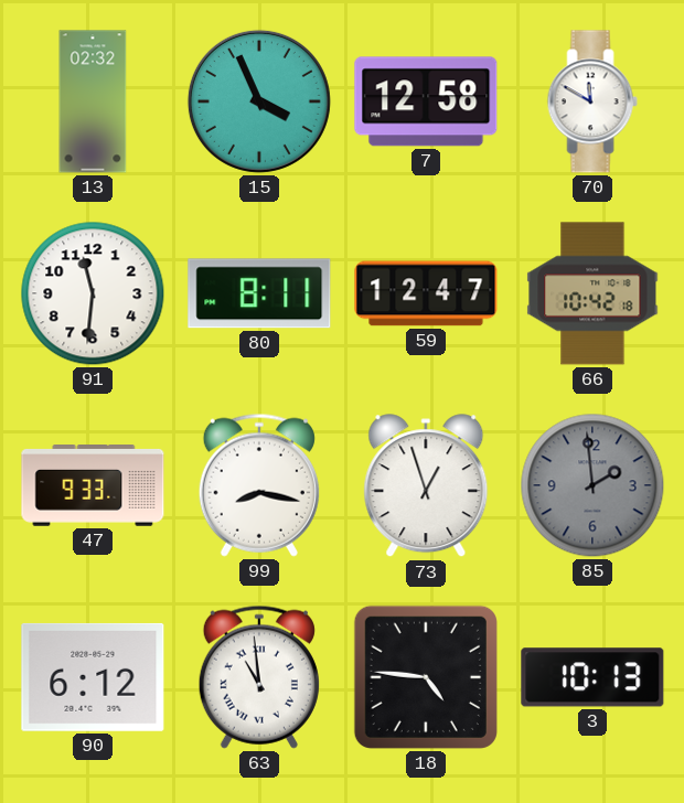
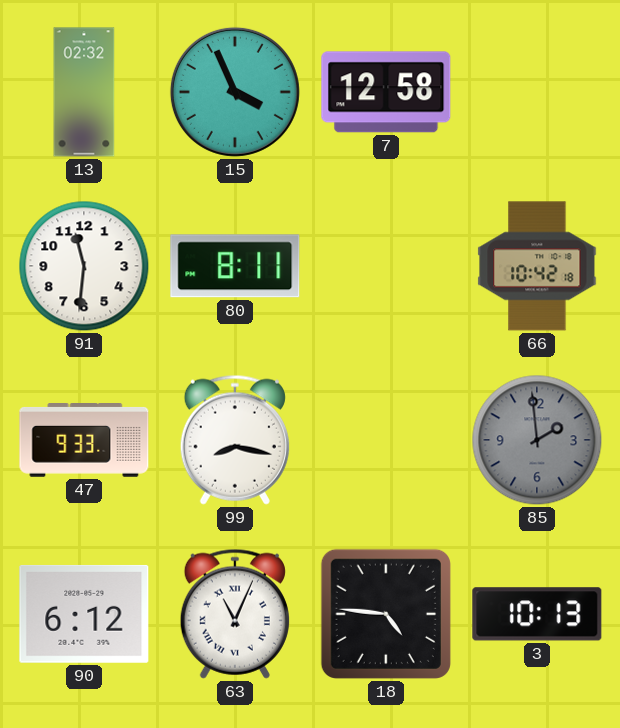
70: 11:50 -> none
59: 12:47 -> none
73: 12:57 -> none
63: 10:59 -> 11:04
